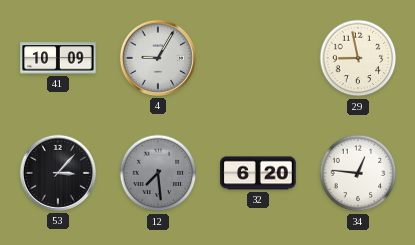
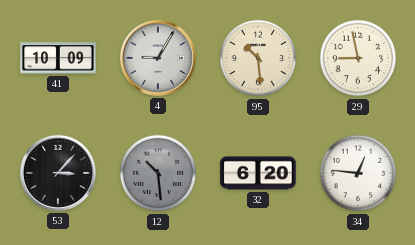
95: none -> 10:29
12: 7:29 -> 10:29
